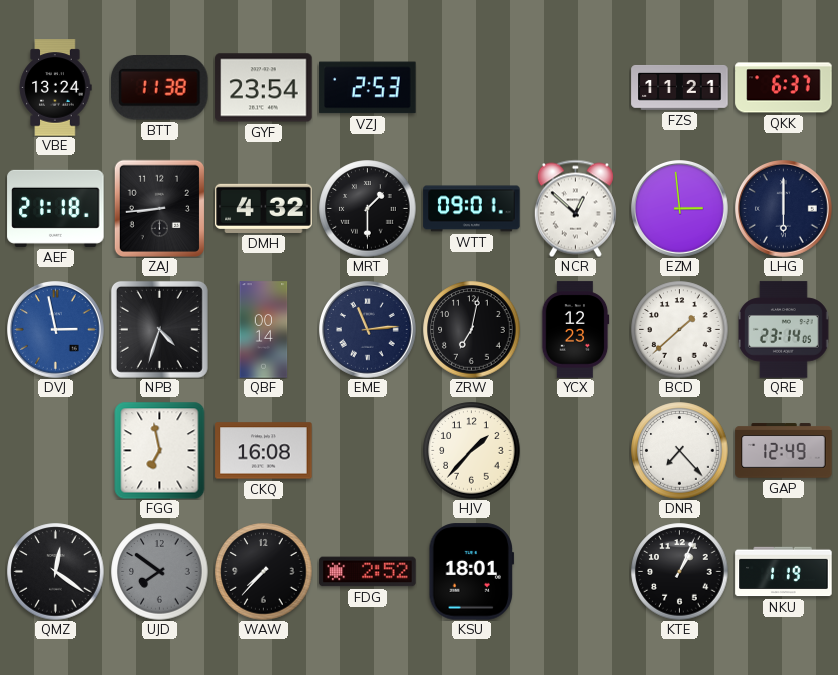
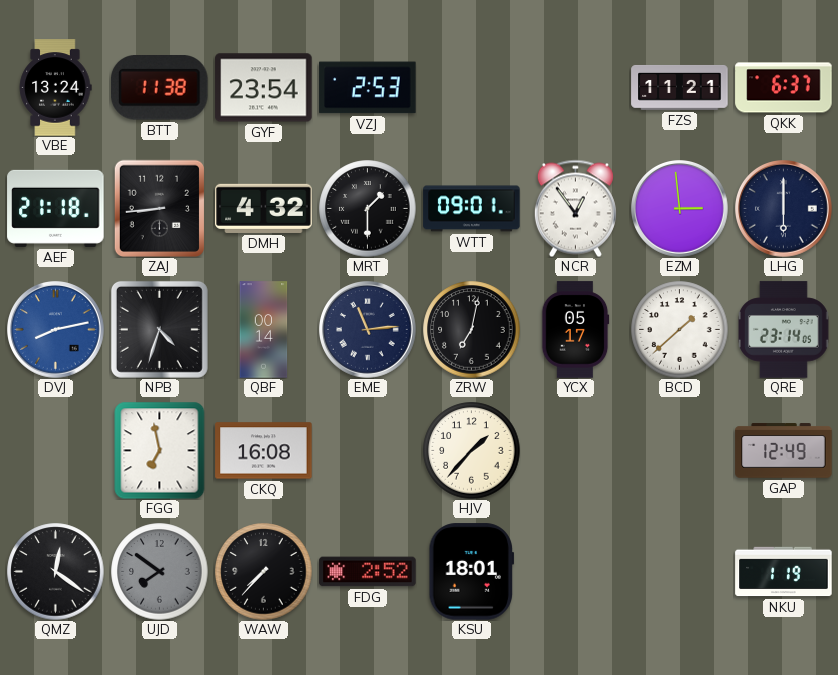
NCR: 12:52 -> 12:54
DVJ: 2:58 -> 8:13
YCX: 12:23 -> 05:17
DNR: 7:23 -> none
KTE: 1:04 -> none
